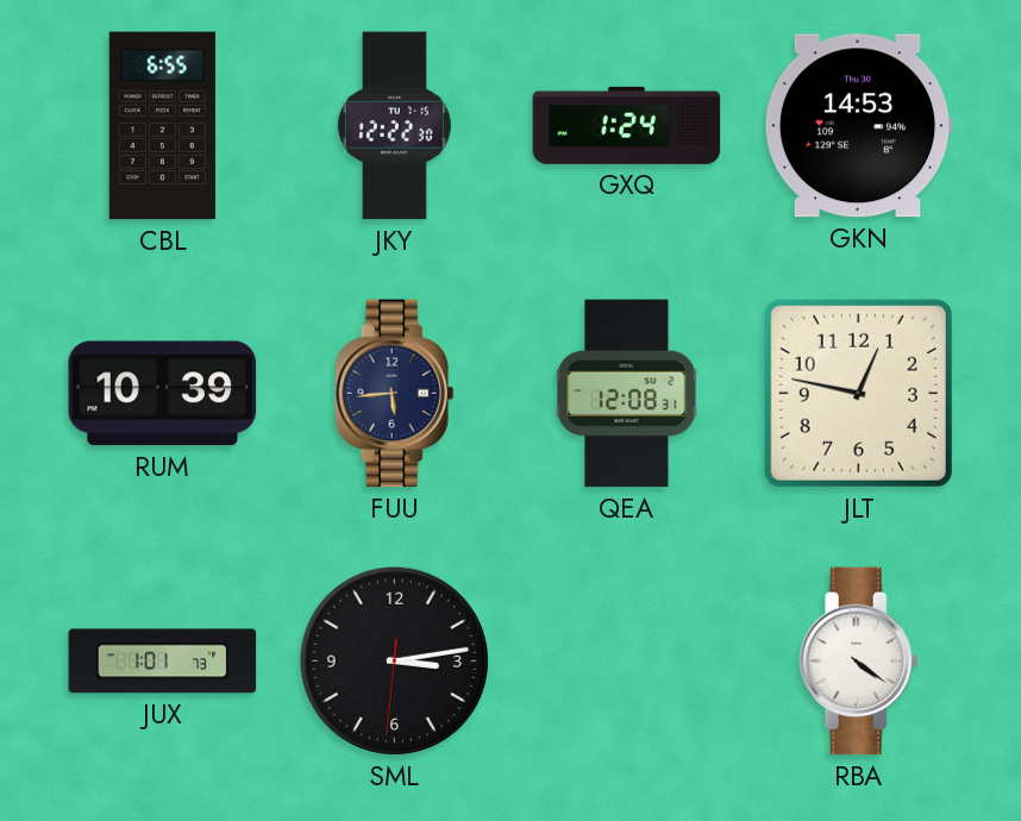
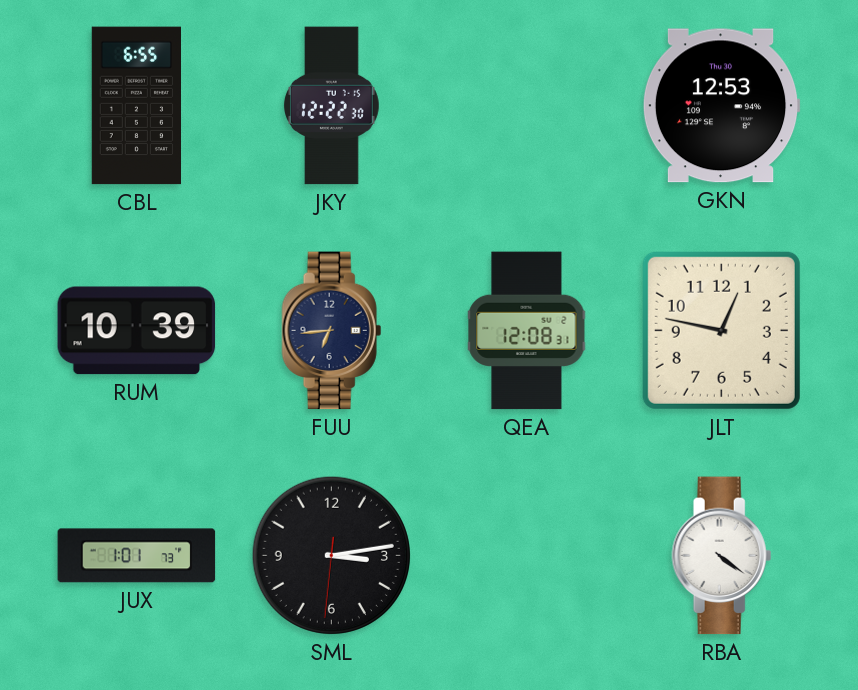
GXQ: 1:24 -> none
GKN: 14:53 -> 12:53
FUU: 5:44 -> 6:44
